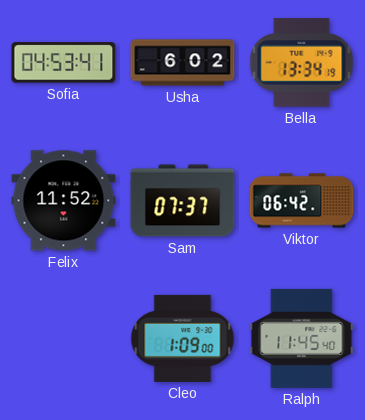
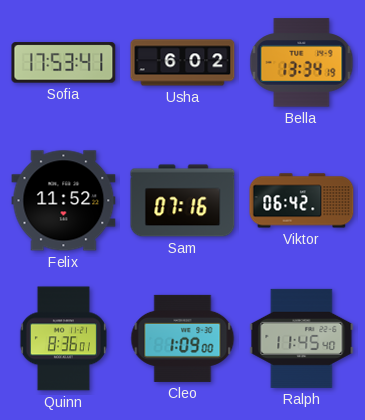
Sofia: 04:53 -> 17:53
Sam: 07:37 -> 07:16
Quinn: none -> 8:36
